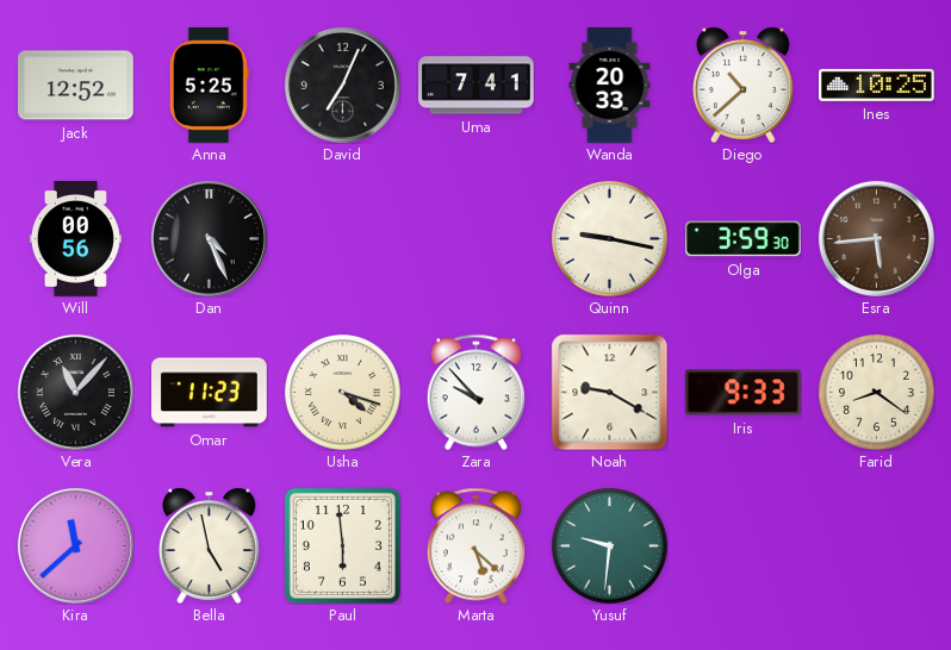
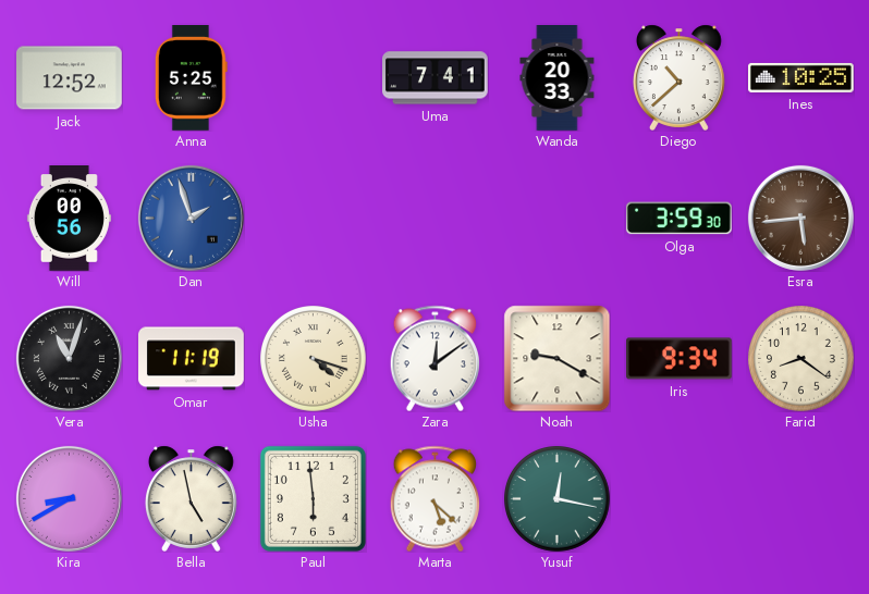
David: 7:04 -> none
Dan: 4:26 -> 1:57
Dan dial: black -> blue
Quinn: 9:17 -> none
Vera: 11:07 -> 11:03
Omar: 11:23 -> 11:19
Zara: 9:53 -> 12:09
Iris: 9:33 -> 9:34
Kira: 11:38 -> 8:40
Yusuf: 9:31 -> 12:17
